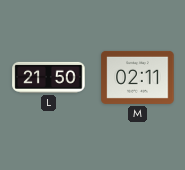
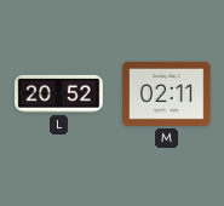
L: 21:50 -> 20:52
